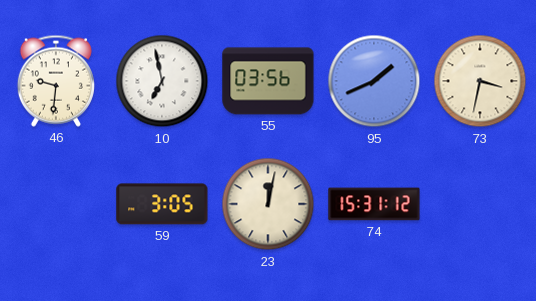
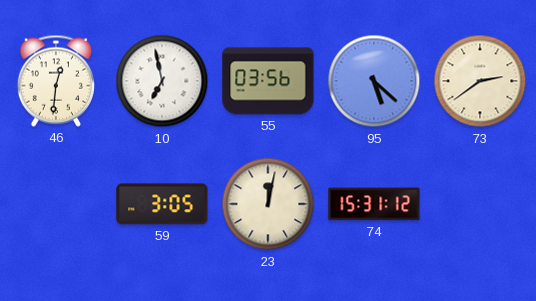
46: 9:31 -> 12:31
95: 1:41 -> 5:22
73: 3:32 -> 2:39
